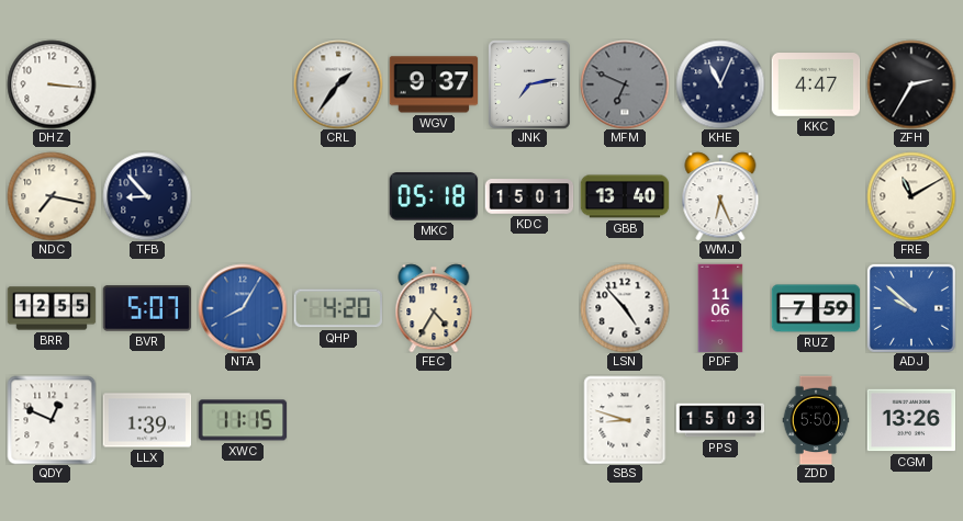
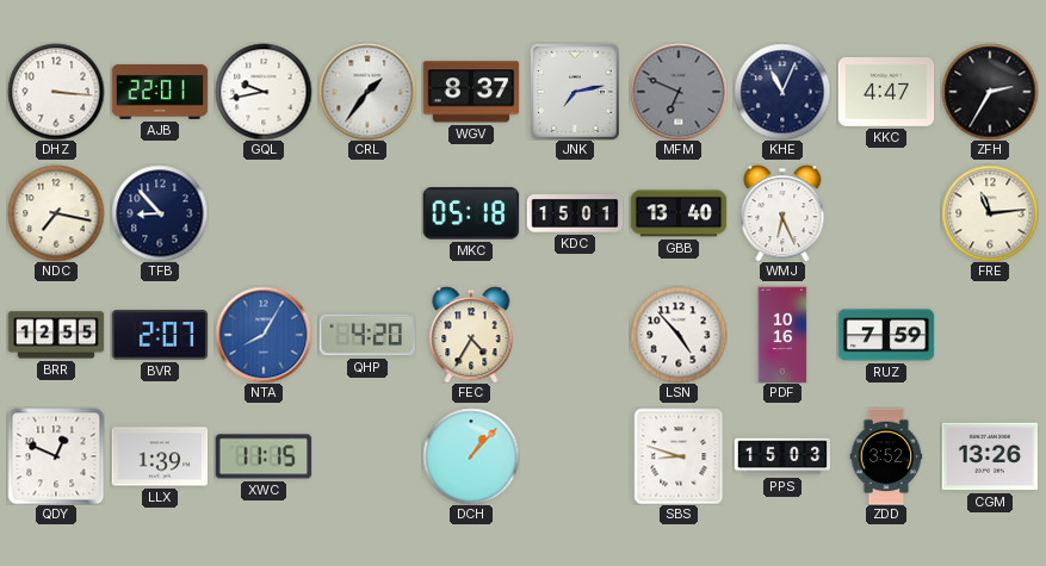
AJB: none -> 22:01
GQL: none -> 9:43
WGV: 9:37 -> 8:37
FRE: 11:10 -> 11:14
BVR: 5:07 -> 2:07
PDF: 11:06 -> 10:16
ADJ: 9:52 -> none
DCH: none -> 1:07
ZDD: 5:50 -> 3:52
